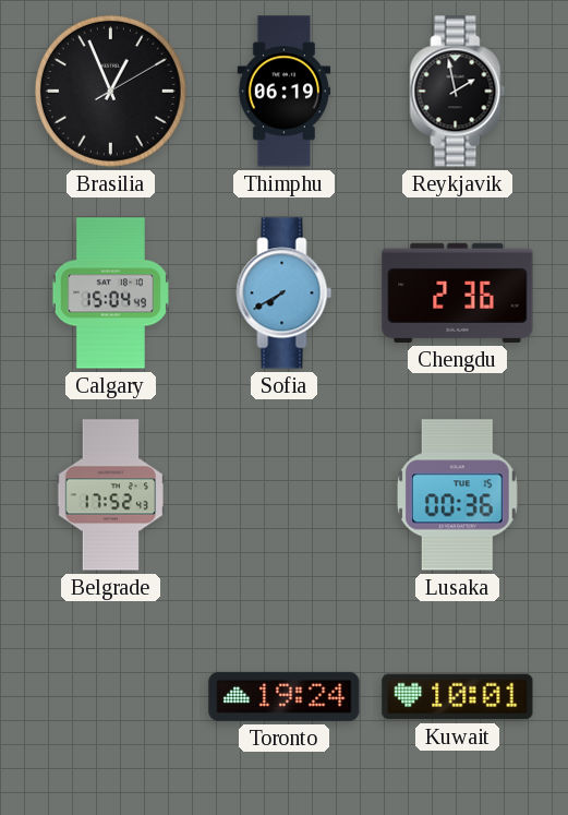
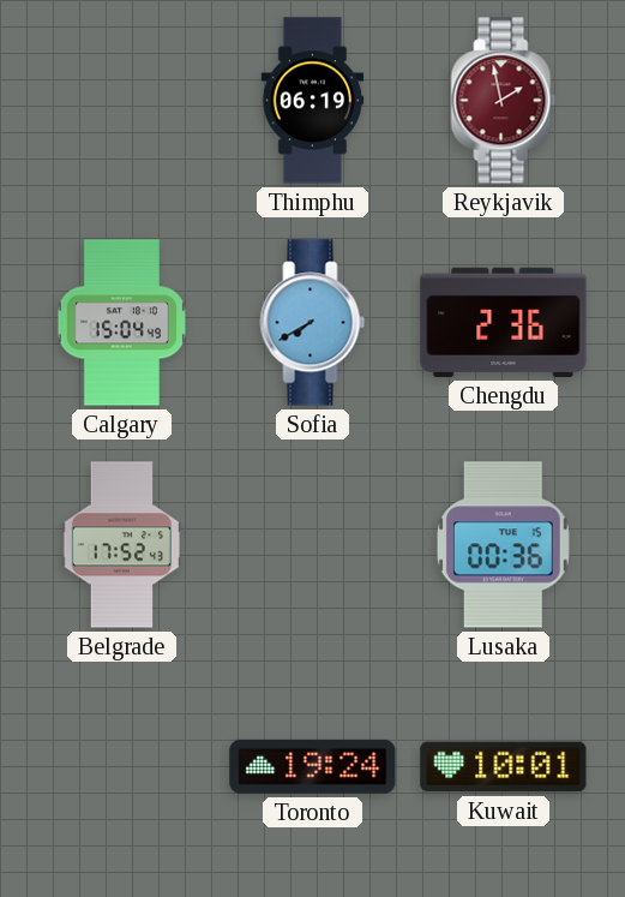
Brasilia: 12:56 -> none
Reykjavik dial: black -> burgundy
